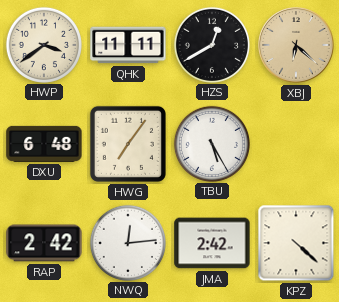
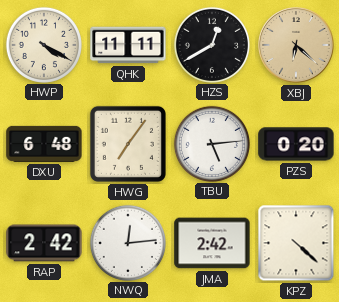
HWP: 3:39 -> 4:20
TBU: 5:25 -> 5:14
PZS: none -> 0:20
